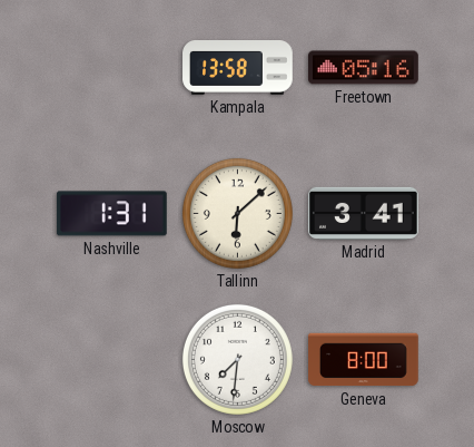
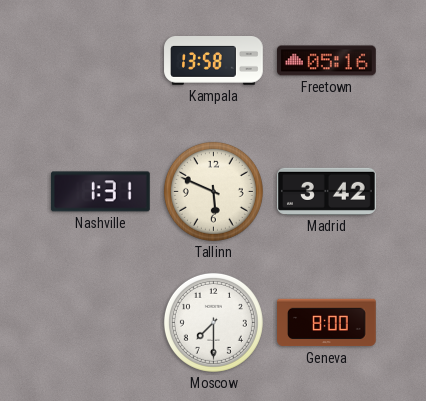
Tallinn: 6:08 -> 5:49
Madrid: 3:41 -> 3:42
Moscow: 7:31 -> 7:30
